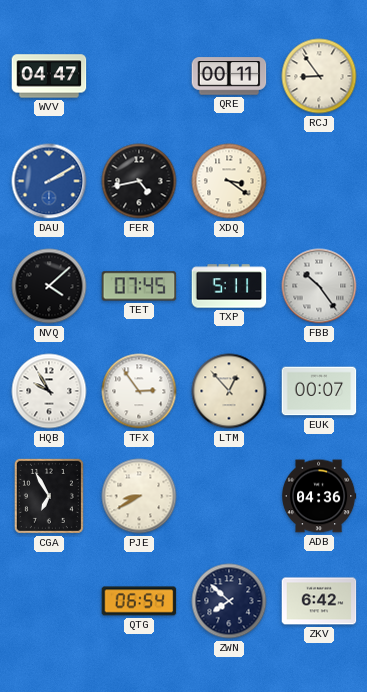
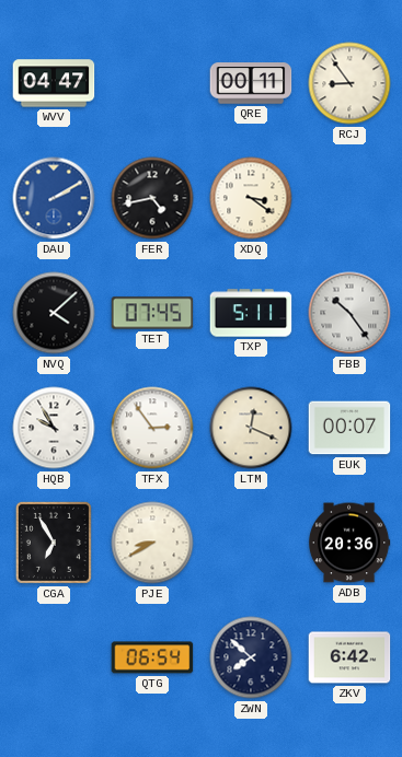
LTM: 12:53 -> 12:19
ADB: 04:36 -> 20:36
